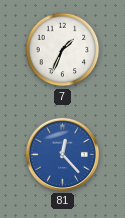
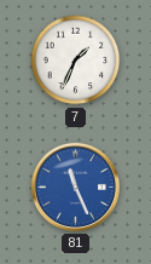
81: 12:23 -> 11:26
